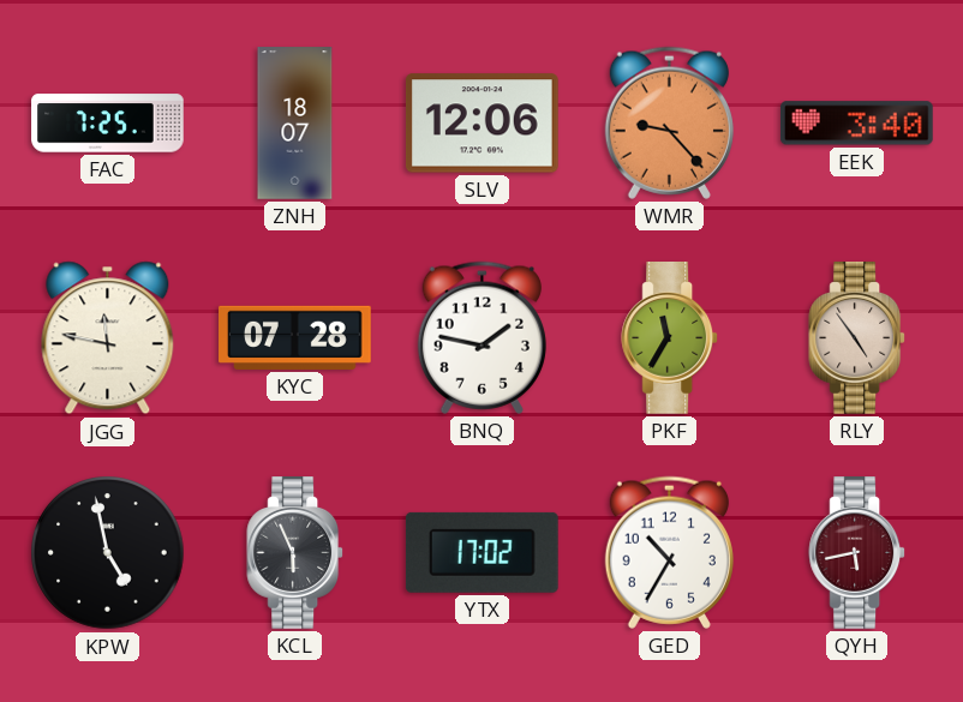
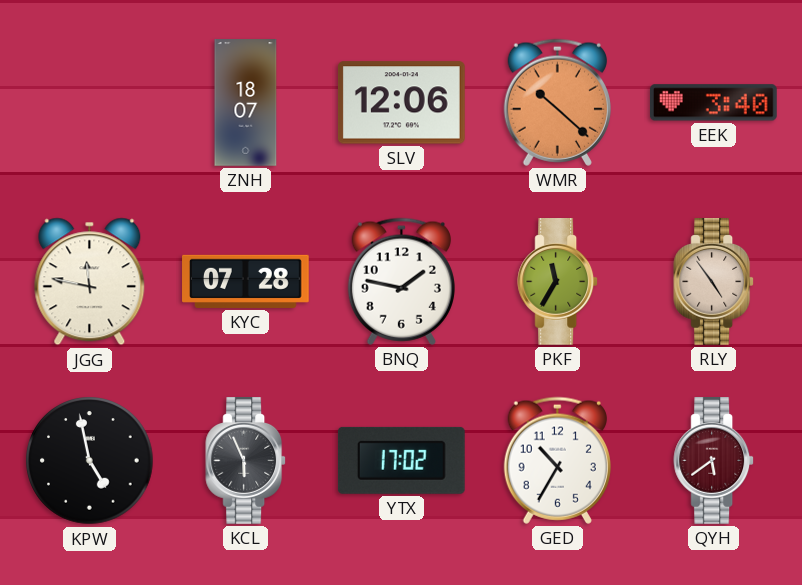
FAC: 7:25 -> none
WMR: 9:23 -> 10:22
QYH: 5:43 -> 5:39
